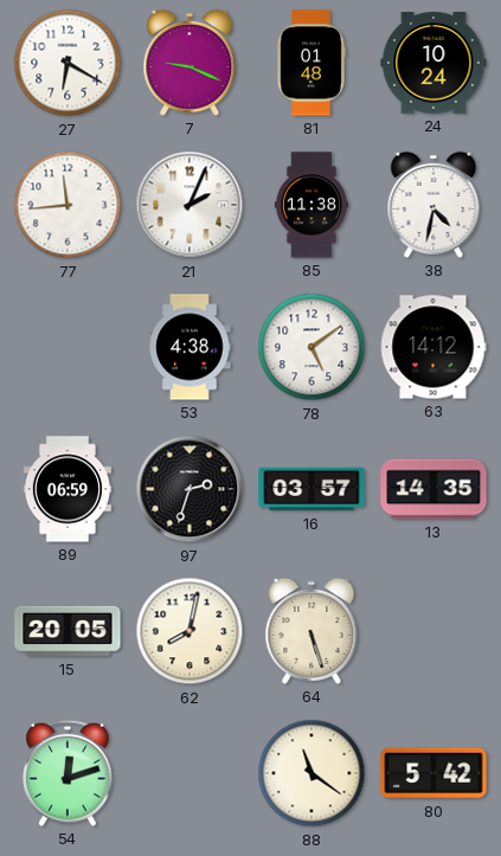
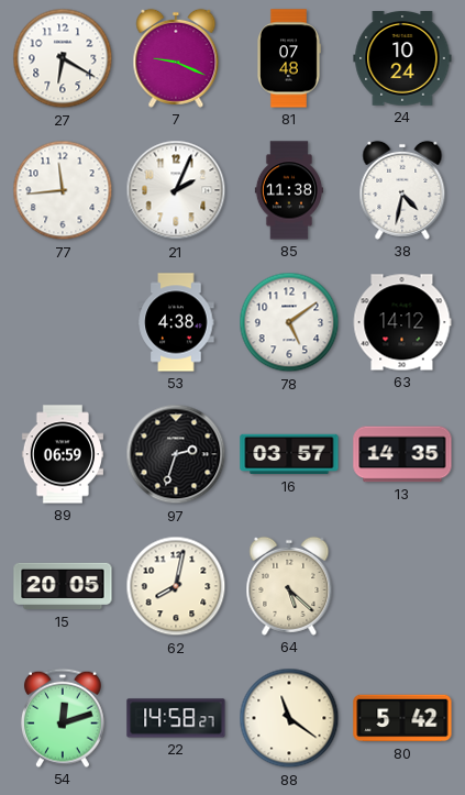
81: 01:48 -> 07:48
64: 5:27 -> 5:22
22: none -> 14:58
